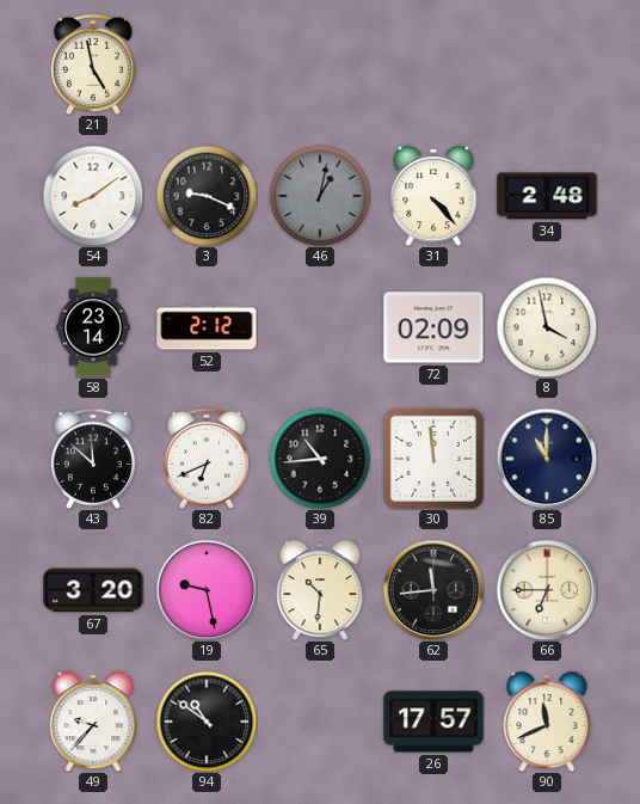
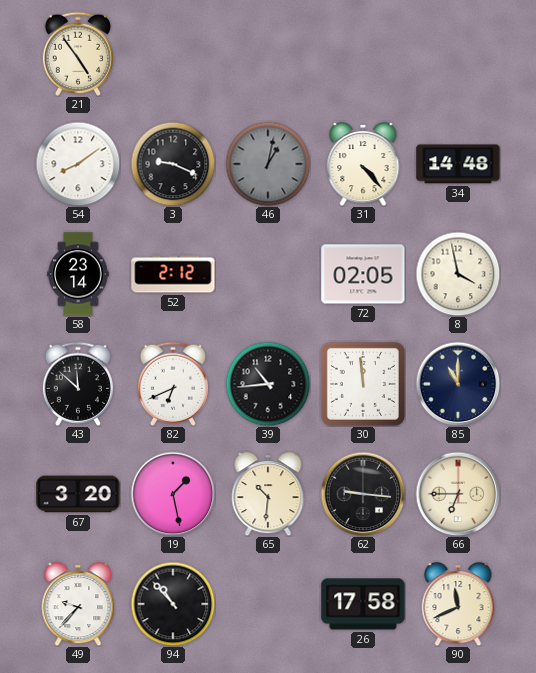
21: 4:58 -> 4:54
34: 2:48 -> 14:48
72: 02:09 -> 02:05
19: 9:28 -> 1:28
62: 11:44 -> 9:16
94: 10:51 -> 10:53
26: 17:57 -> 17:58
